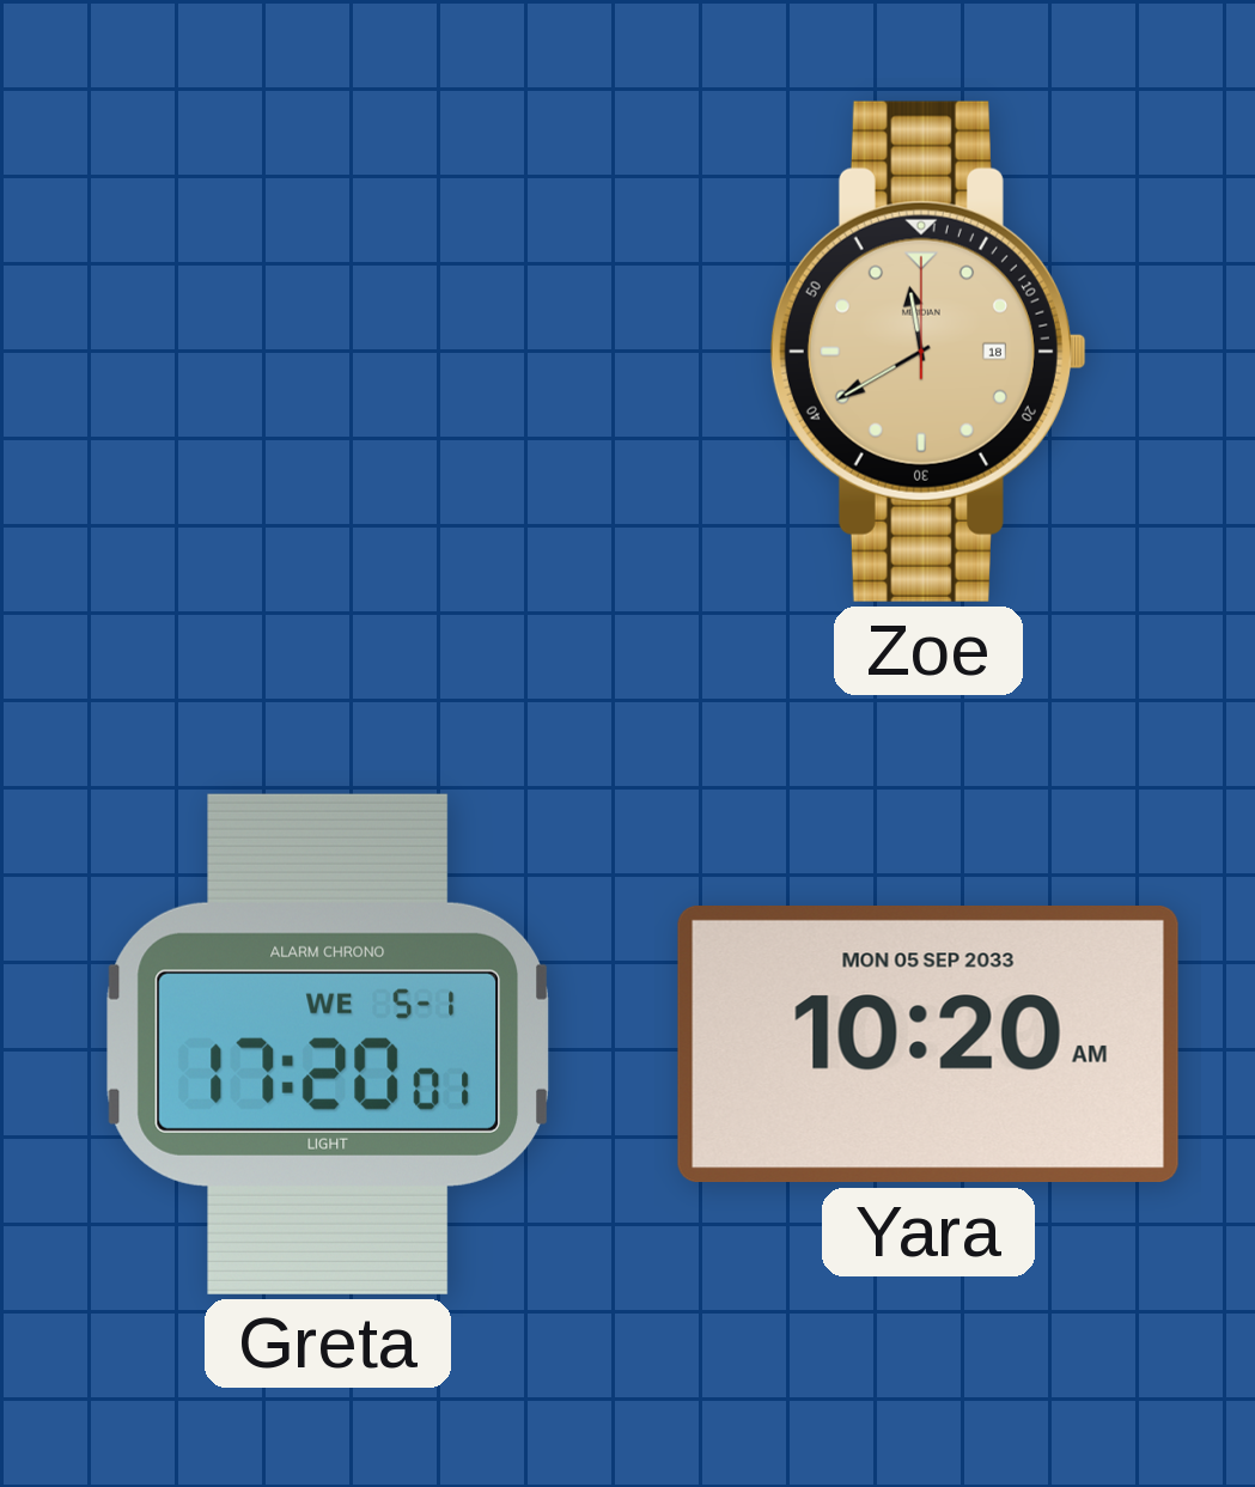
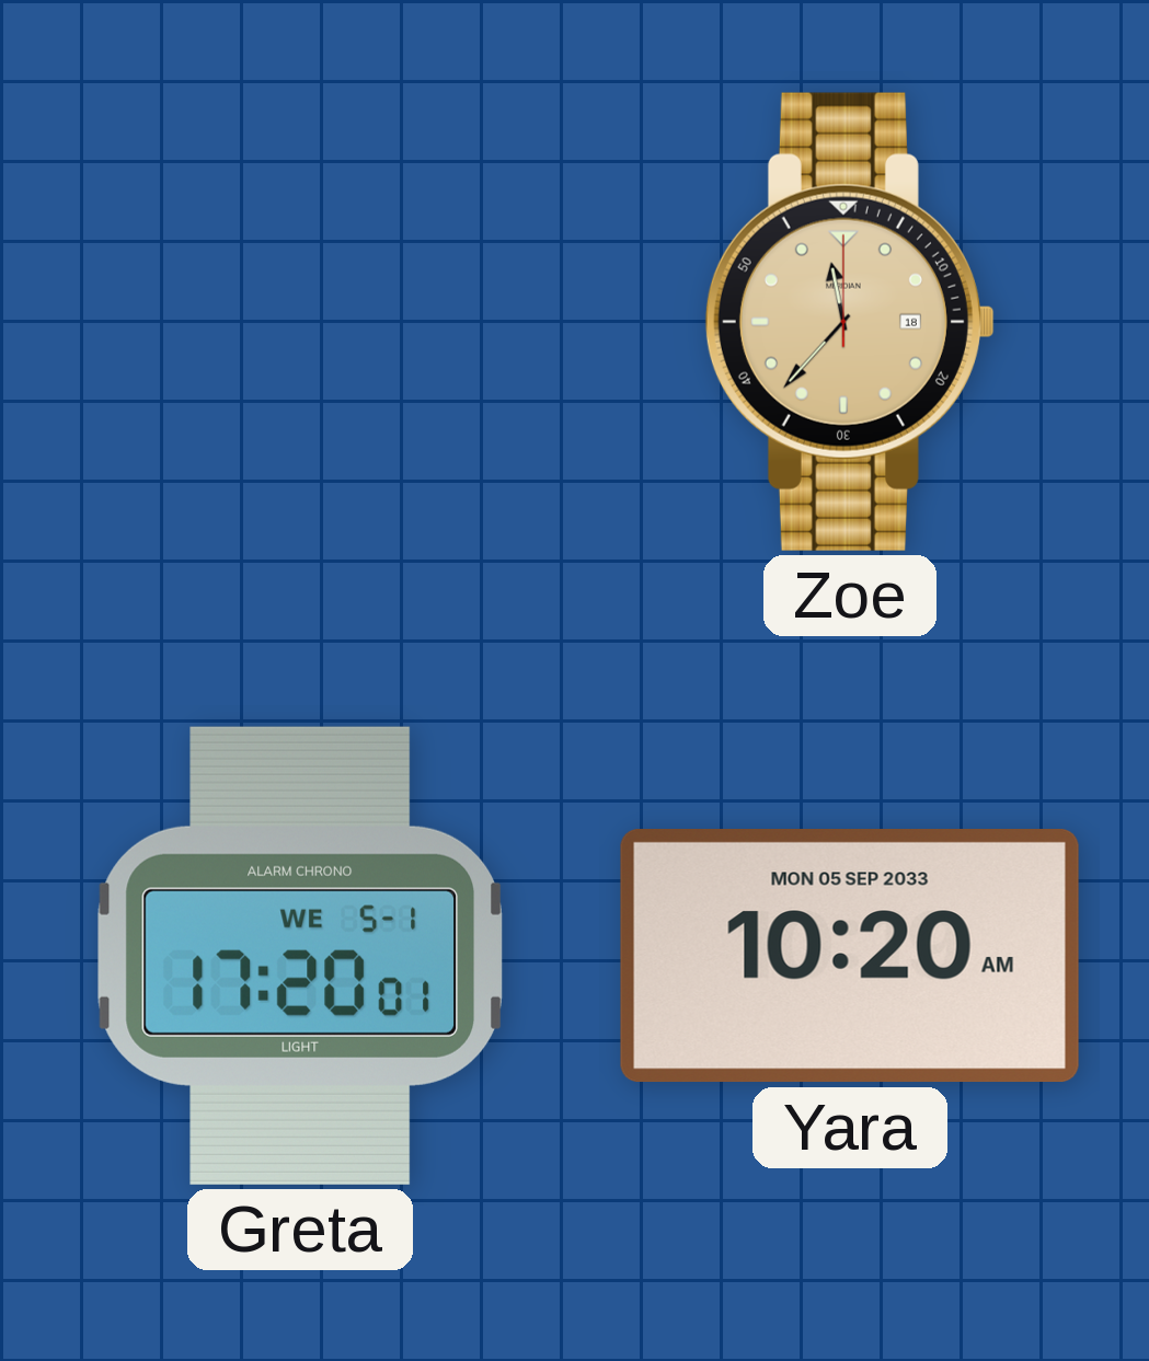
Zoe: 11:40 -> 11:37
